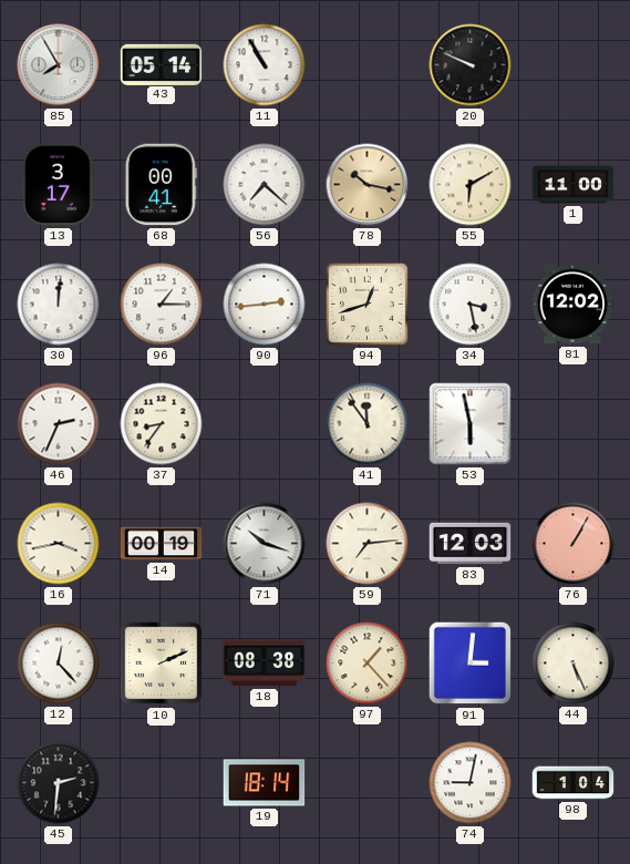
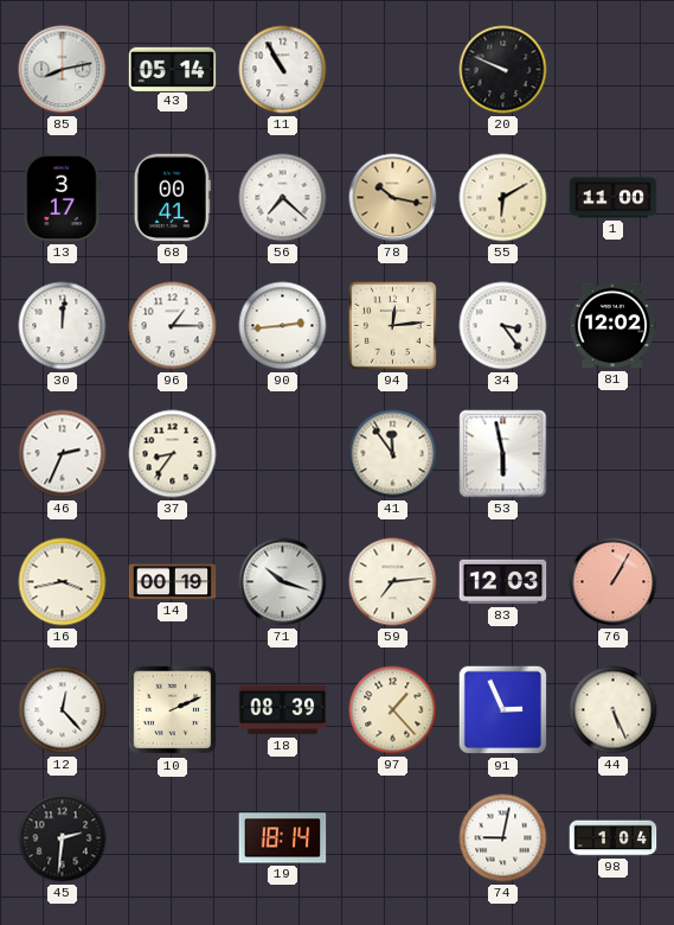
85: 7:55 -> 8:13
94: 12:42 -> 12:14
34: 3:28 -> 3:24
18: 08:38 -> 08:39
91: 3:01 -> 2:56
